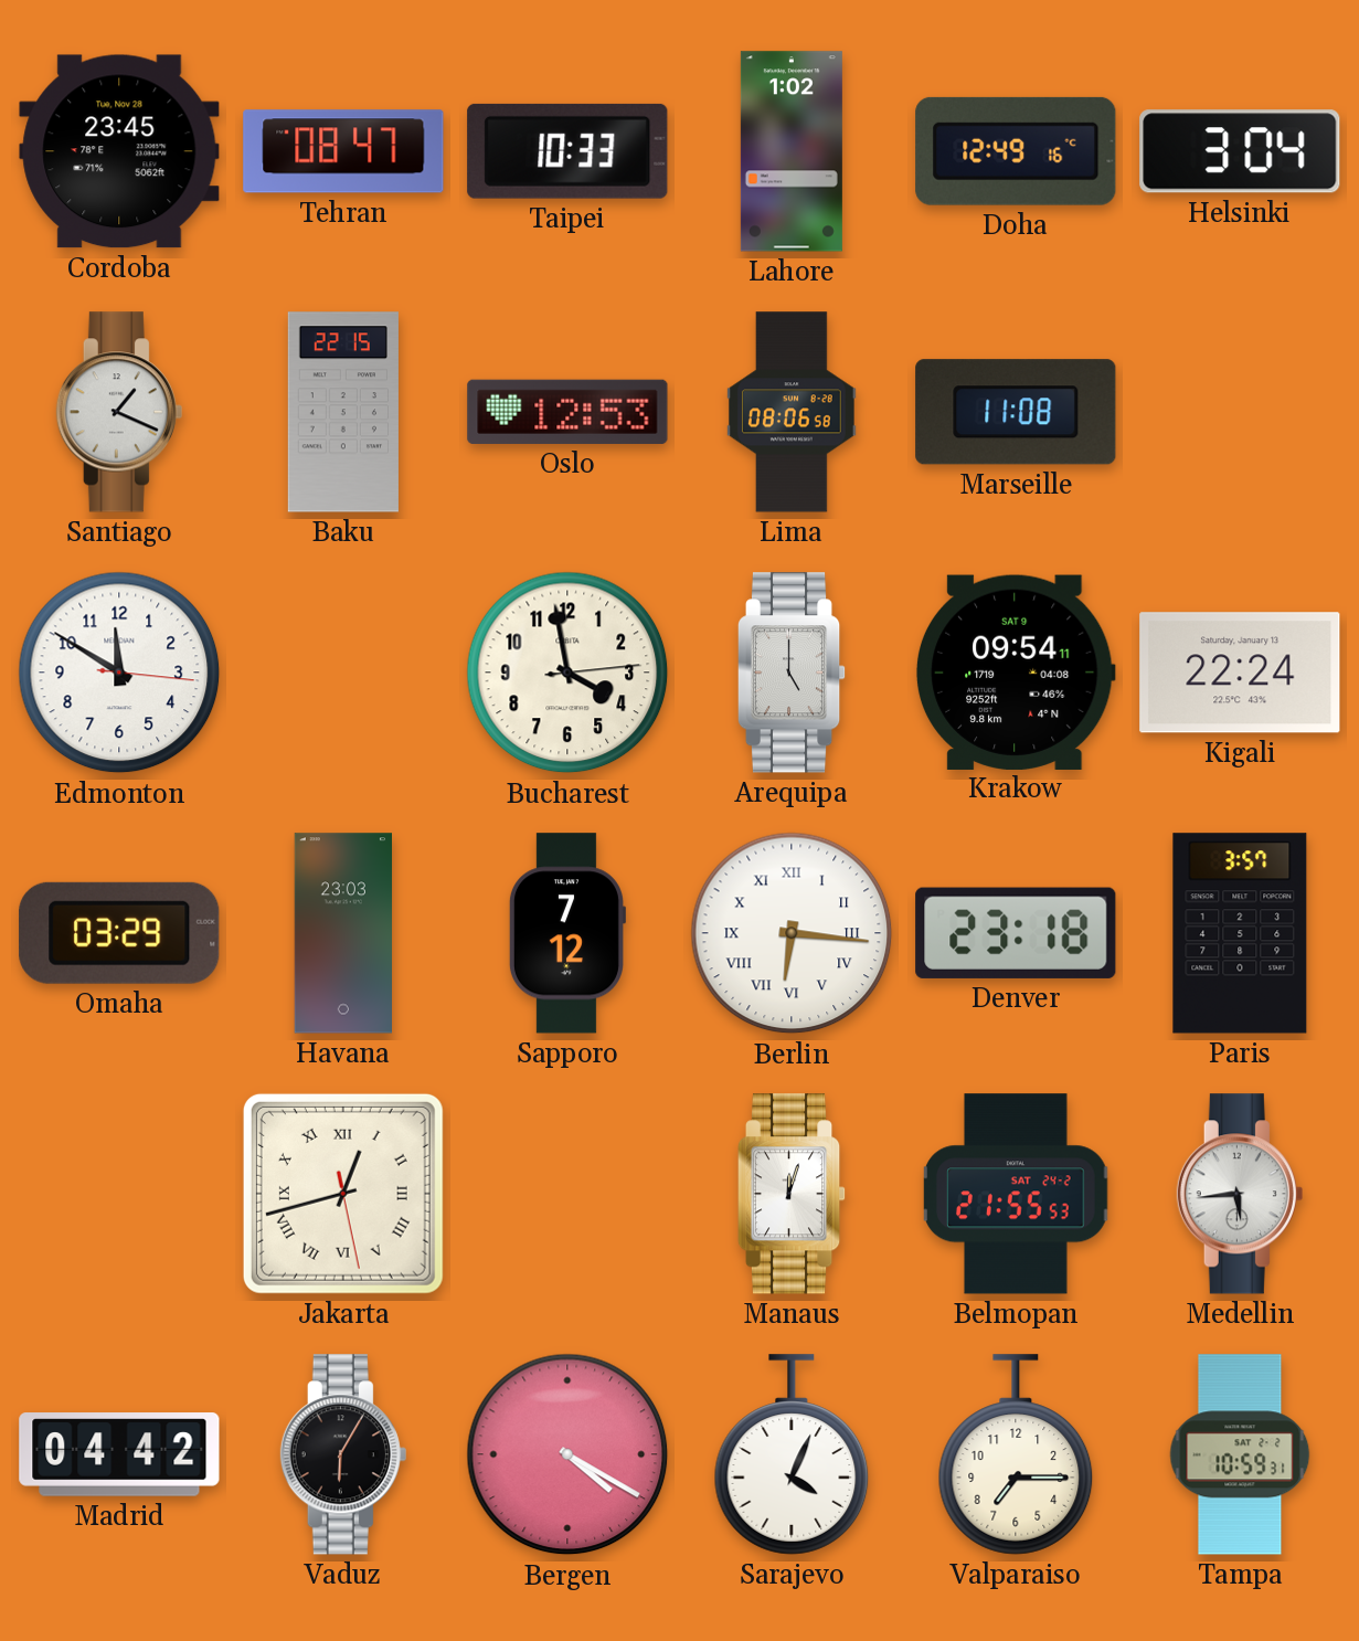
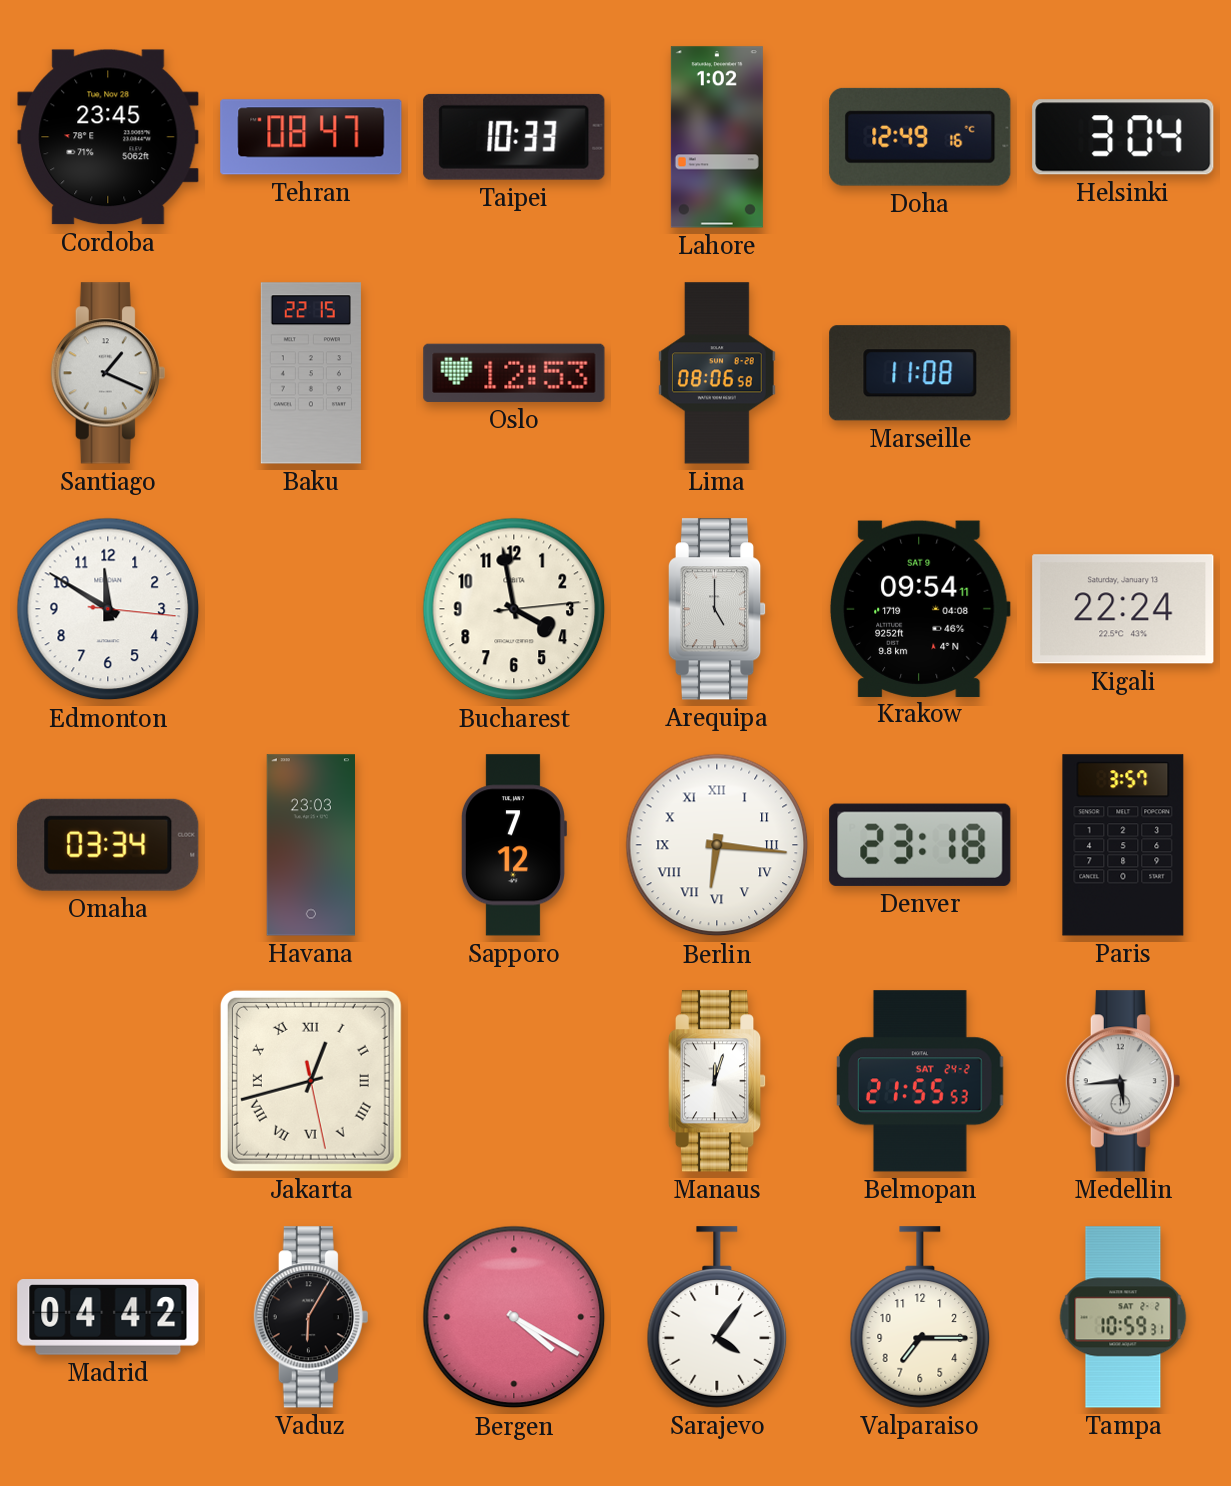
Omaha: 03:29 -> 03:34
Sarajevo: 4:04 -> 4:06
